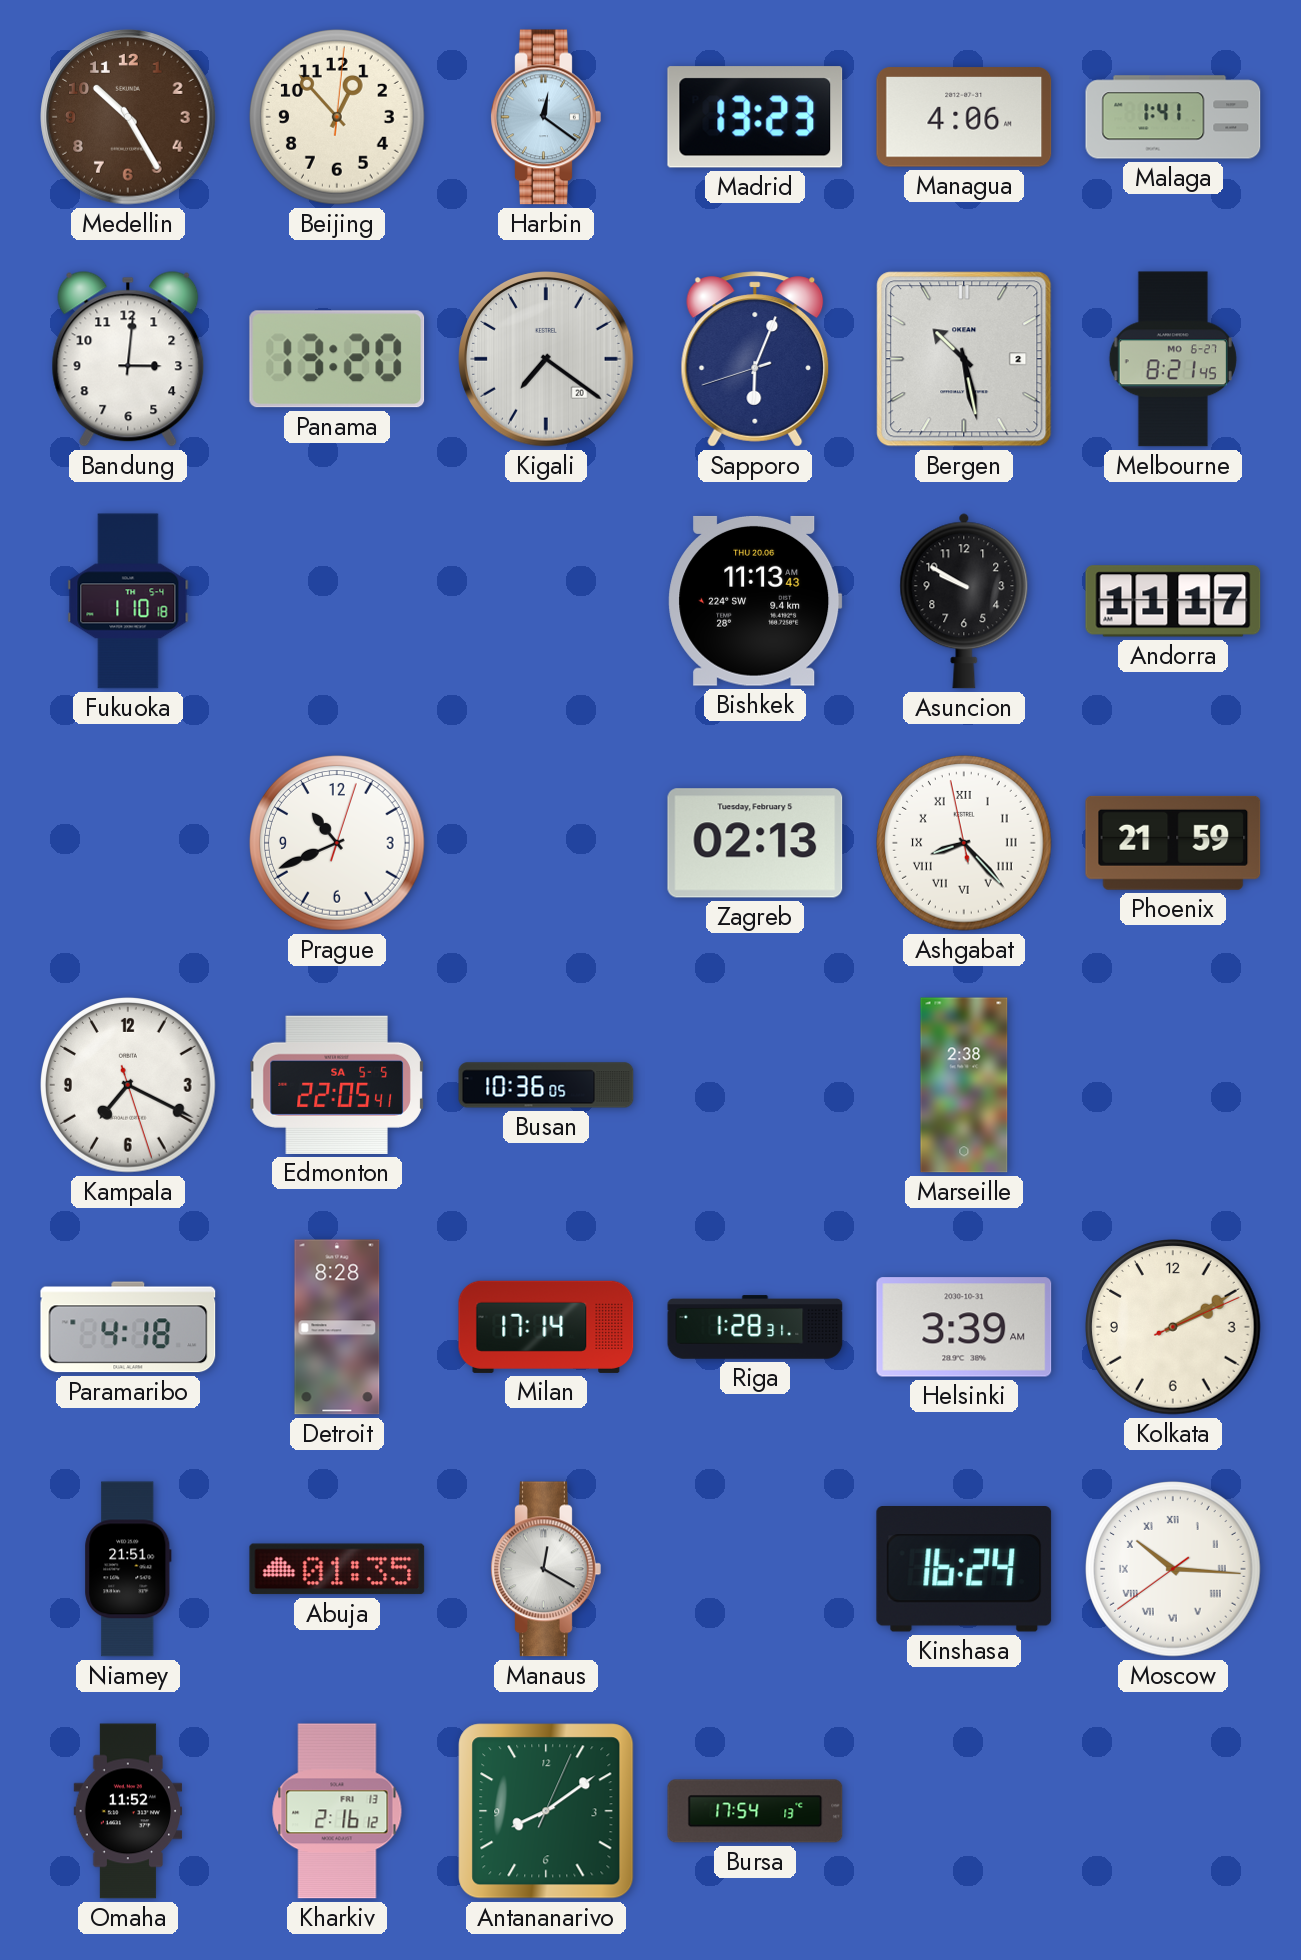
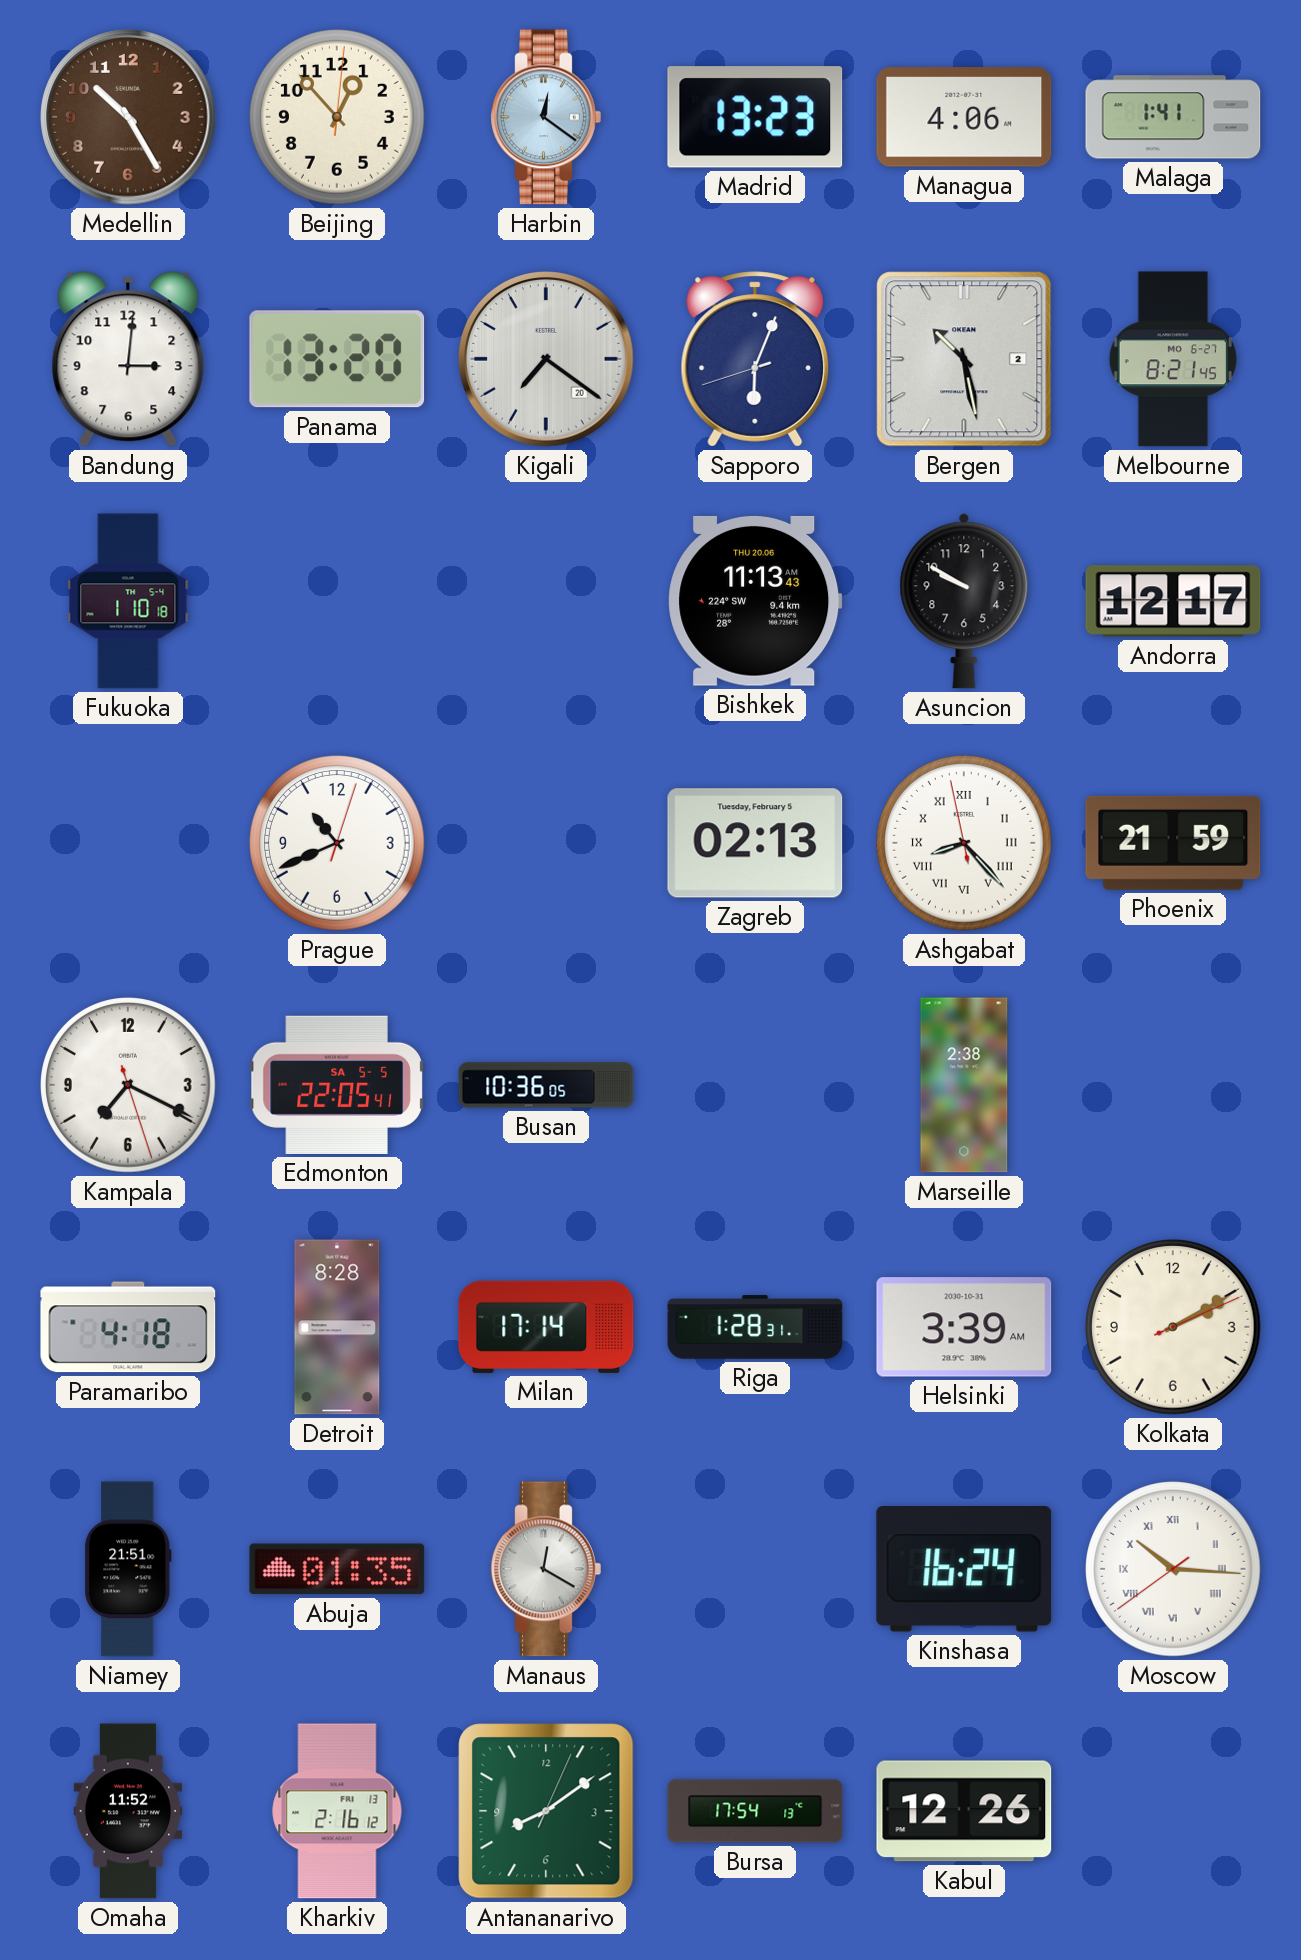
Andorra: 11:17 -> 12:17
Kabul: none -> 12:26
